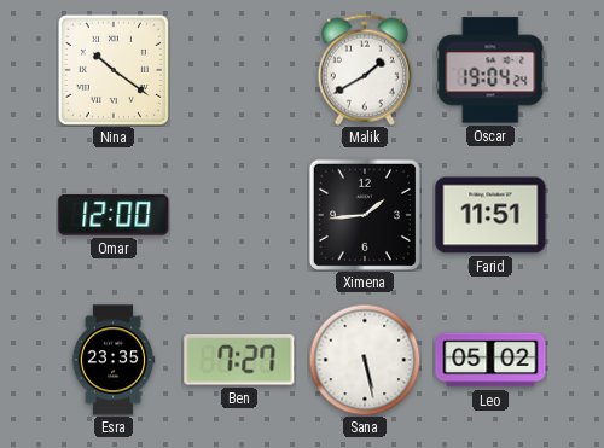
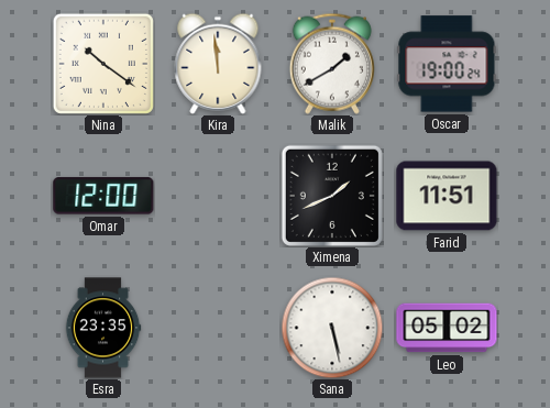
Kira: none -> 11:59
Oscar: 19:04 -> 19:00
Ximena: 1:44 -> 1:41
Ben: 7:27 -> none
